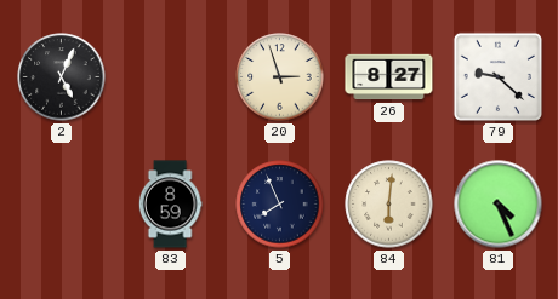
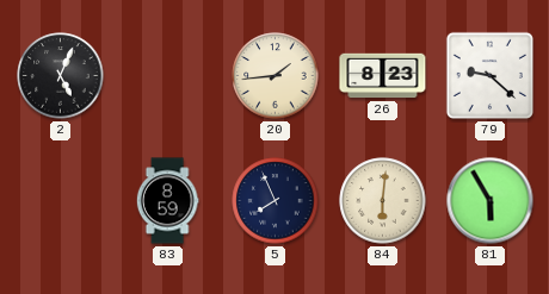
20: 2:57 -> 1:44
26: 8:27 -> 8:23
81: 4:26 -> 5:55
